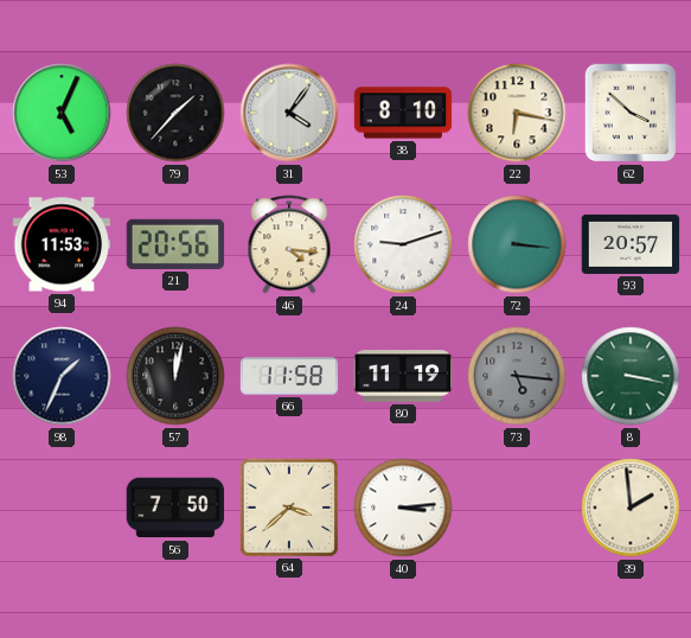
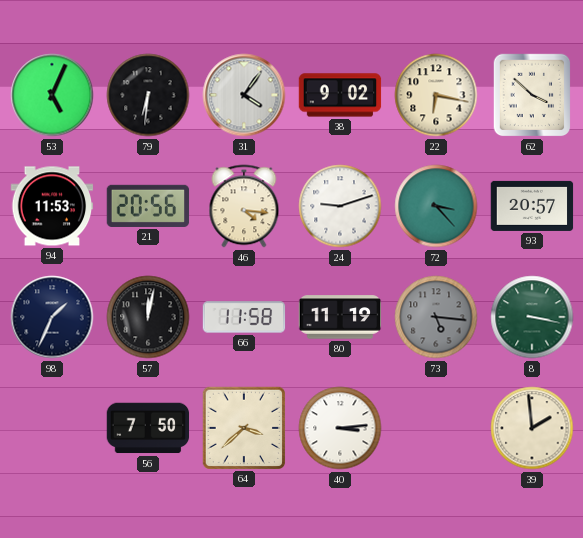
79: 1:37 -> 6:31
38: 8:10 -> 9:02
72: 3:16 -> 3:23
